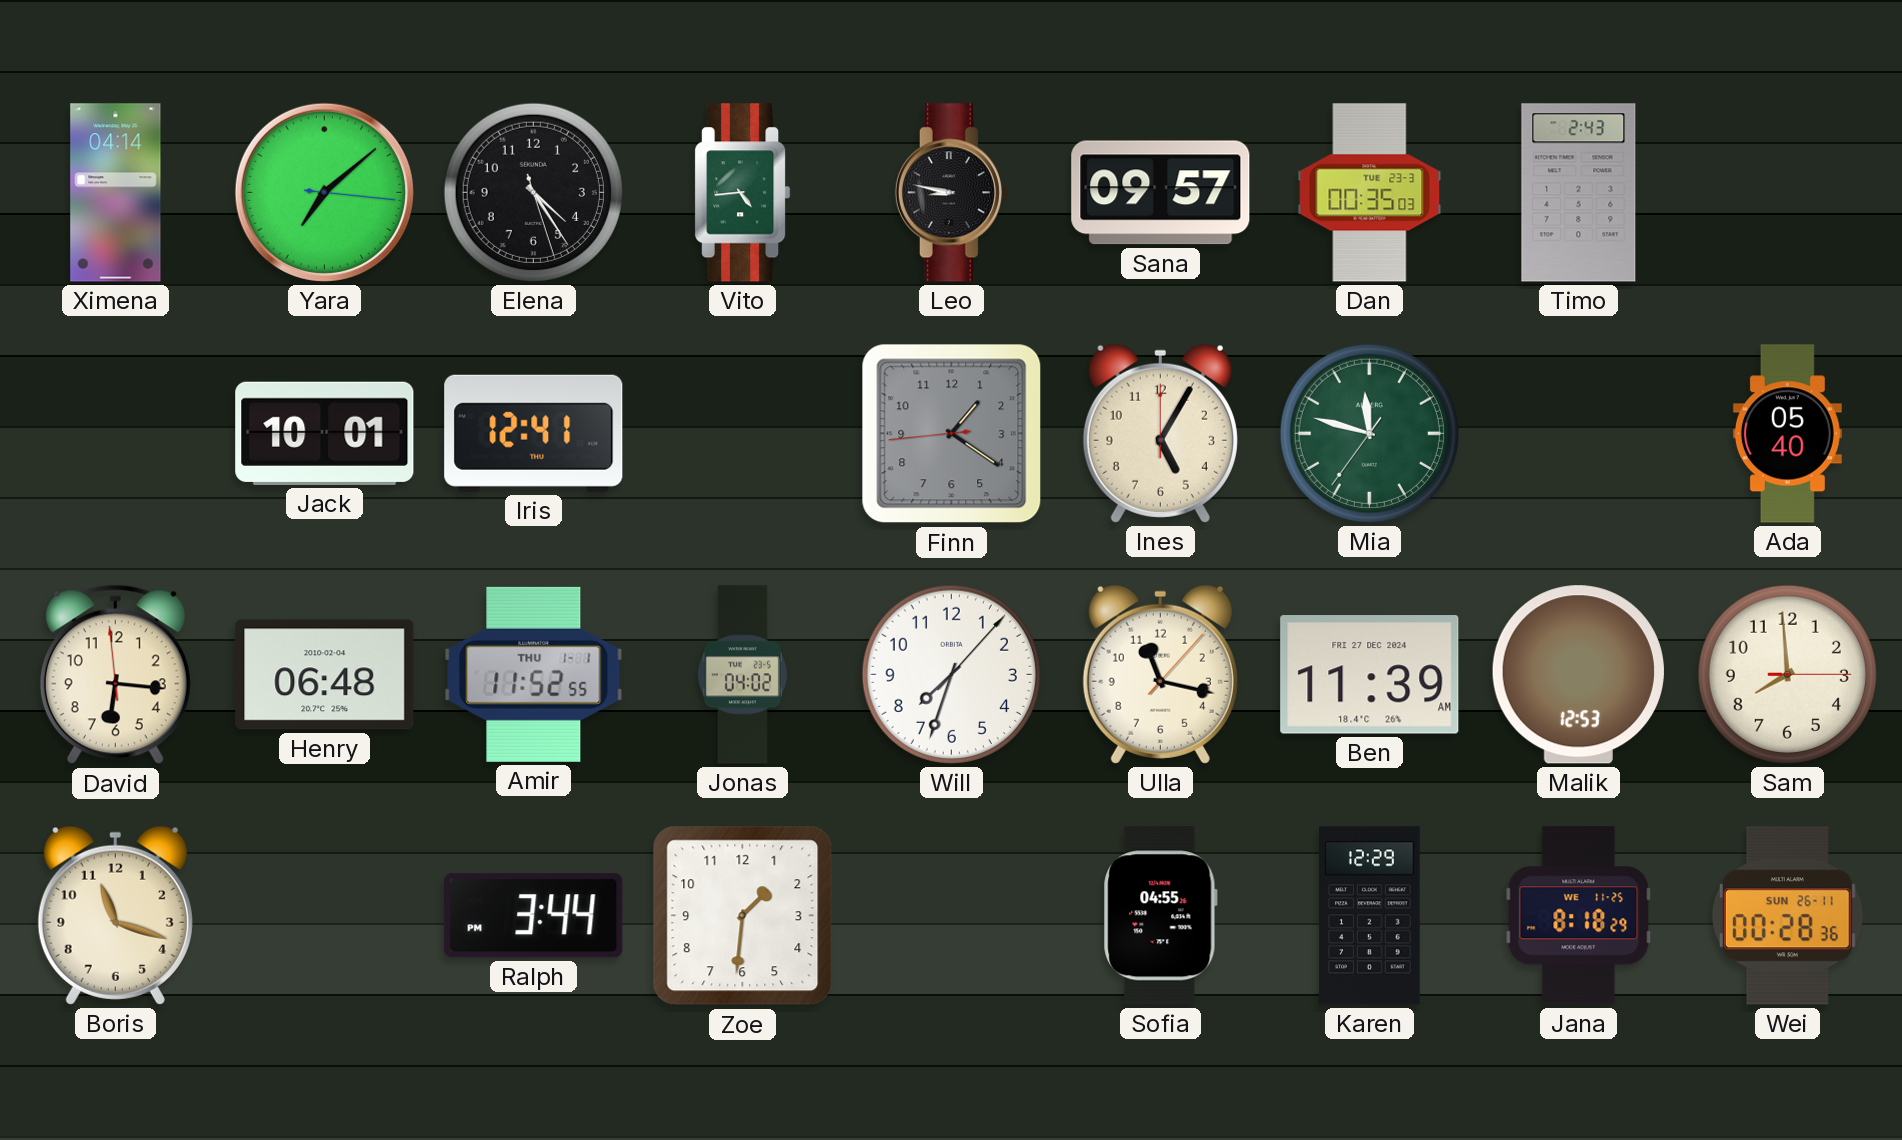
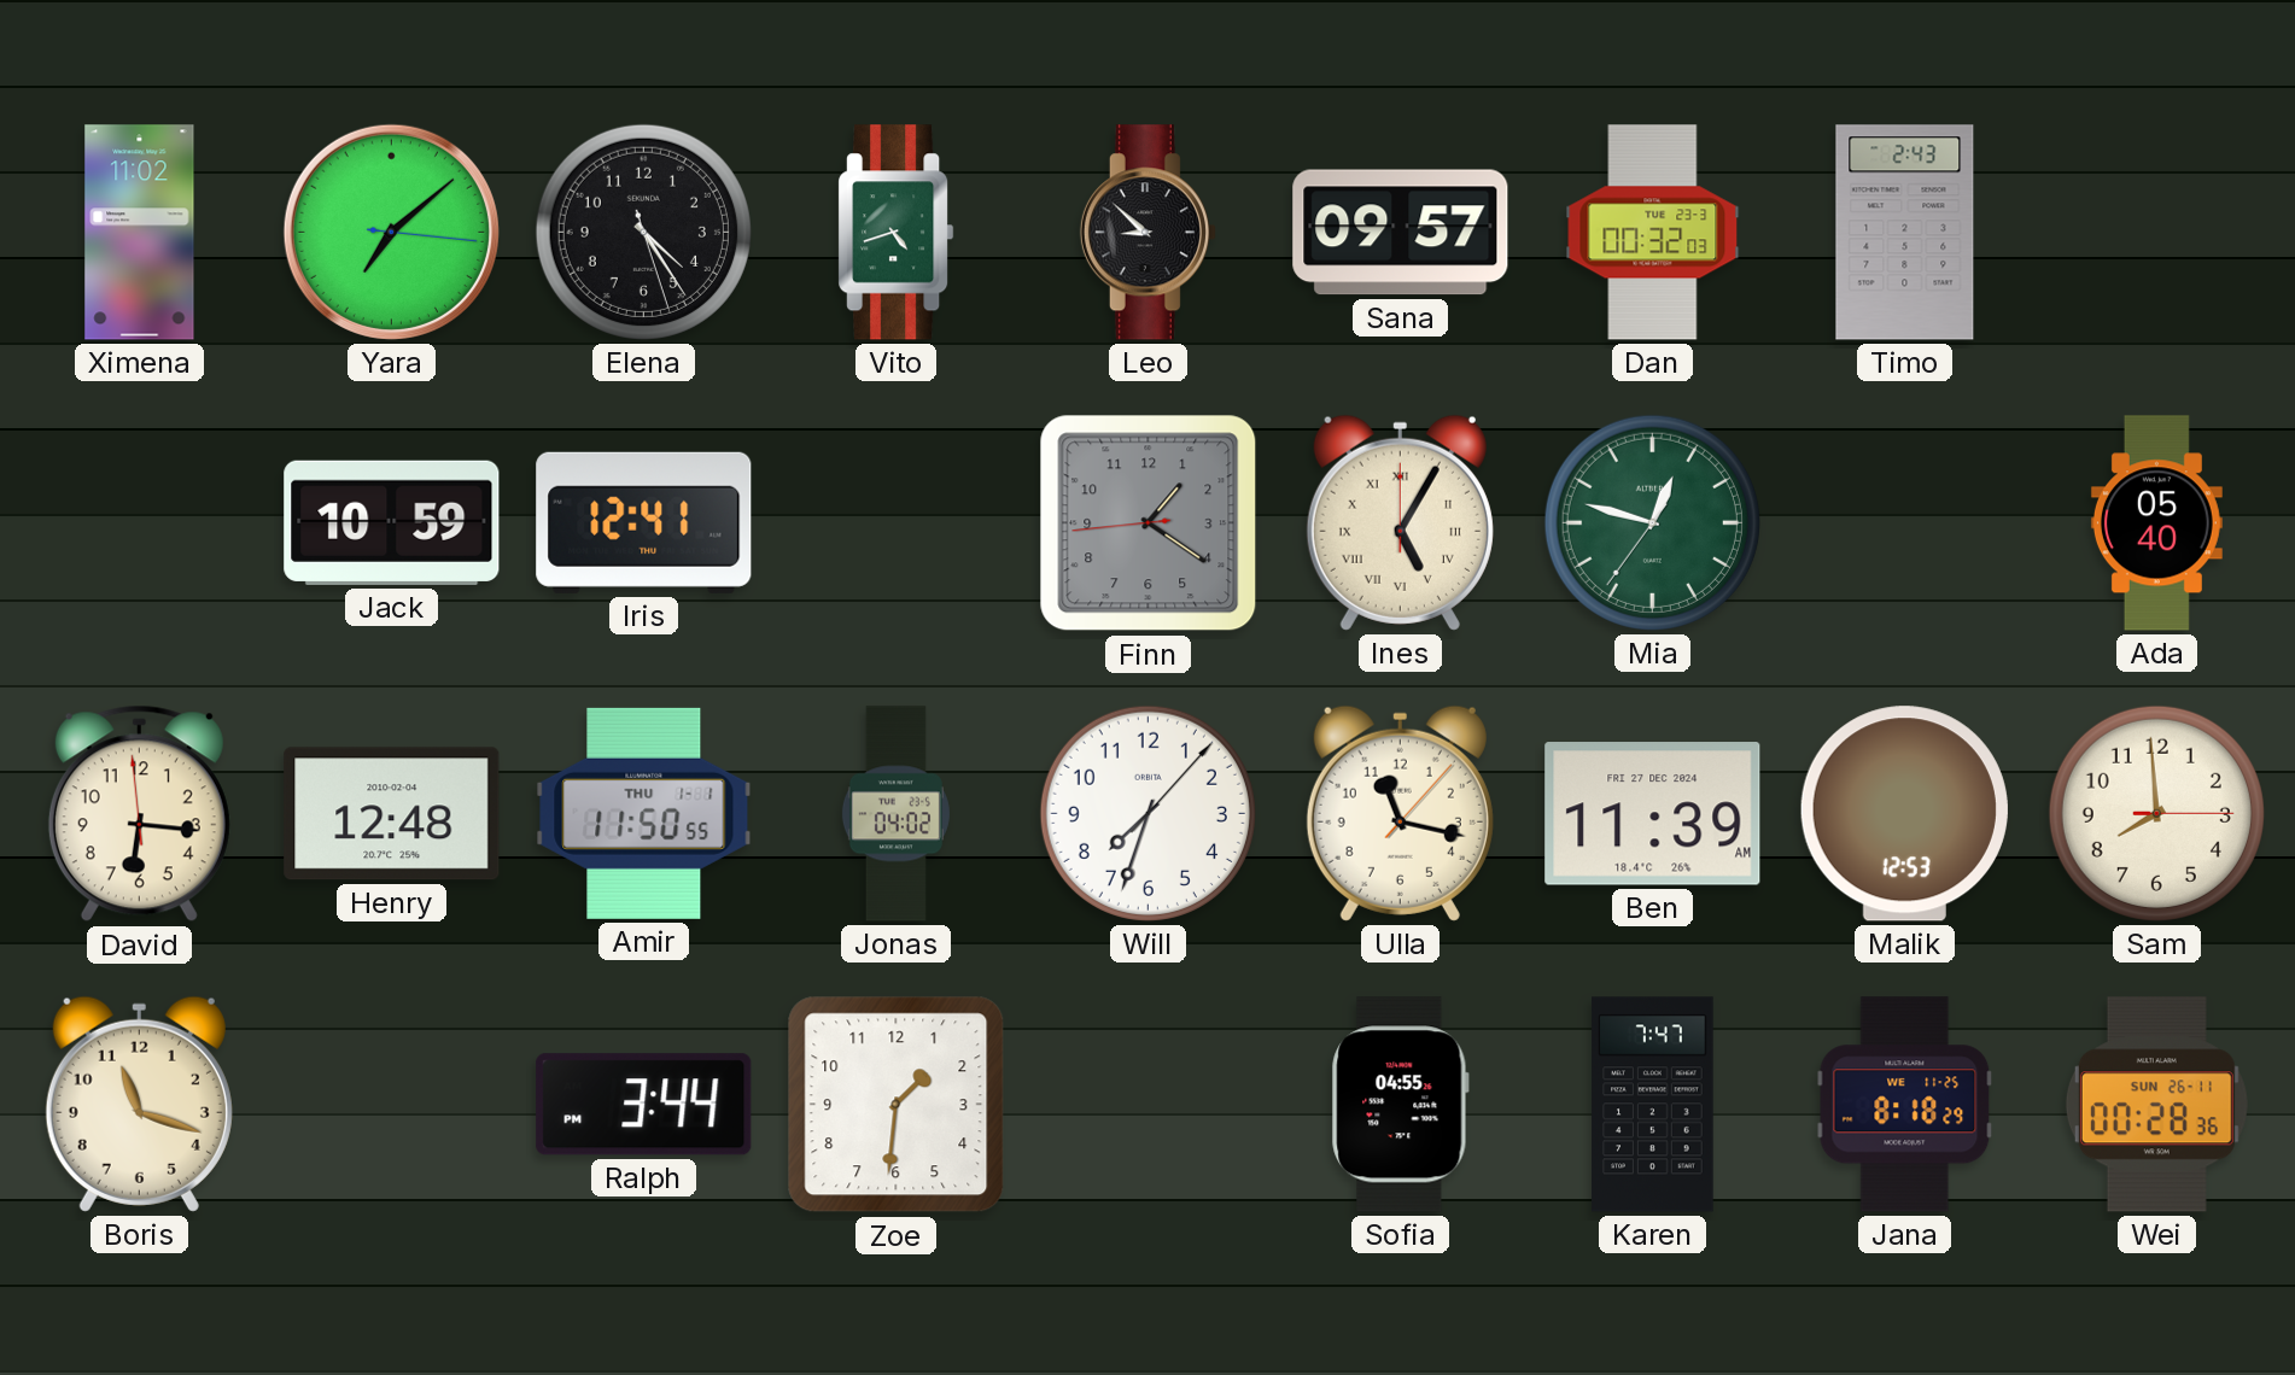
Ximena: 04:14 -> 11:02
Vito: 4:44 -> 4:42
Leo: 8:47 -> 8:52
Dan: 00:35 -> 00:32
Jack: 10:01 -> 10:59
Ines numerals: Arabic -> Roman
Mia: 11:47 -> 12:47
Henry: 06:48 -> 12:48
Amir: 11:52 -> 11:50
Karen: 12:29 -> 7:47
